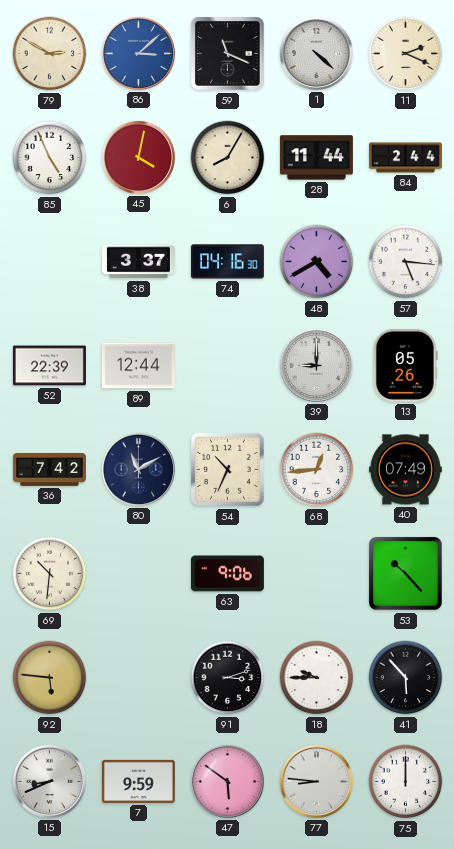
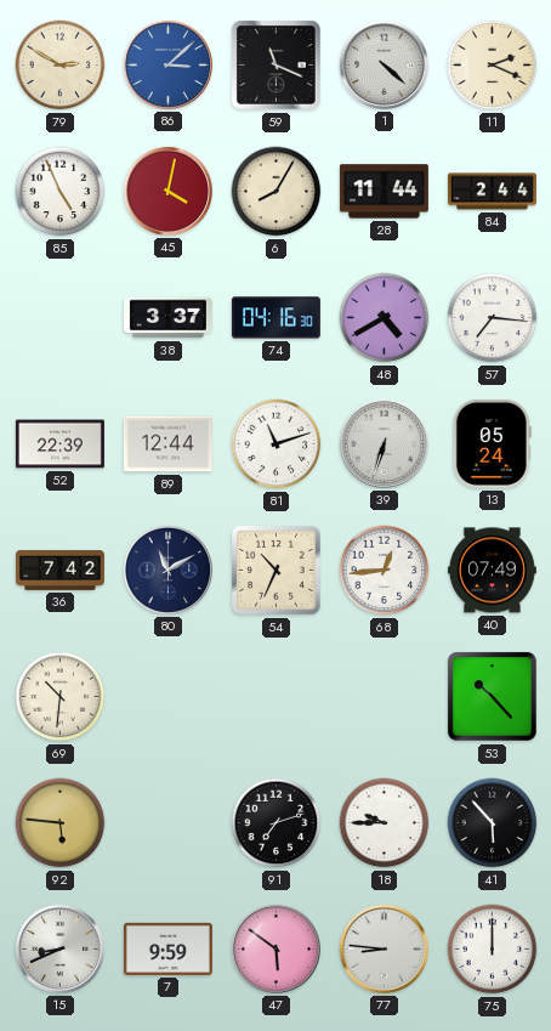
57: 5:16 -> 7:16
81: none -> 11:12
39: 9:00 -> 6:33
13: 05:26 -> 05:24
63: 9:06 -> none
91: 3:12 -> 7:12
